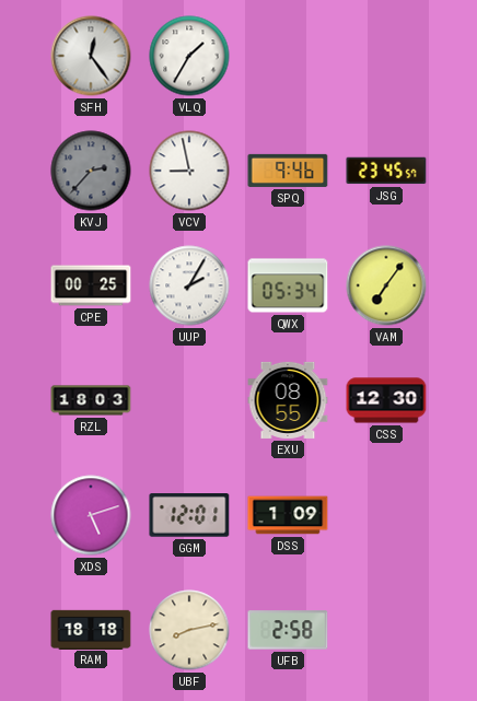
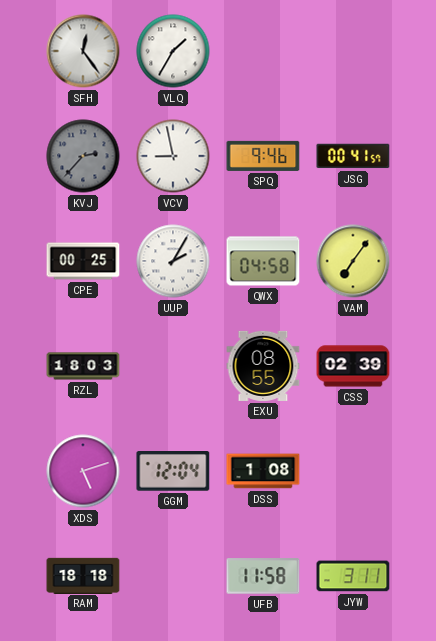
JSG: 23:45 -> 00:41
QWX: 05:34 -> 04:58
CSS: 12:30 -> 02:39
GGM: 12:01 -> 12:04
DSS: 1:09 -> 1:08
UBF: 8:13 -> none
UFB: 2:58 -> 11:58
JYW: none -> 3:11
